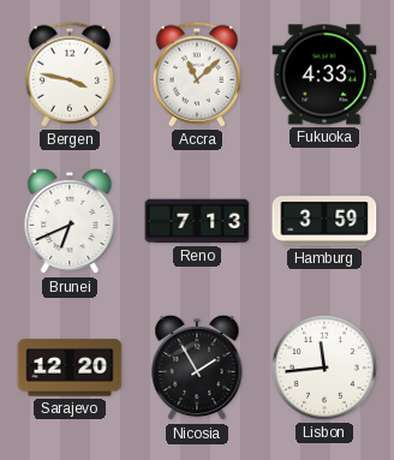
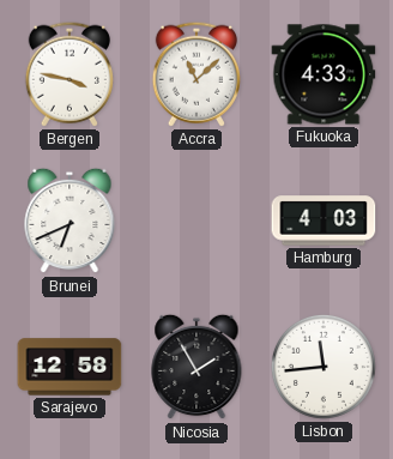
Reno: 7:13 -> none
Hamburg: 3:59 -> 4:03
Sarajevo: 12:20 -> 12:58
